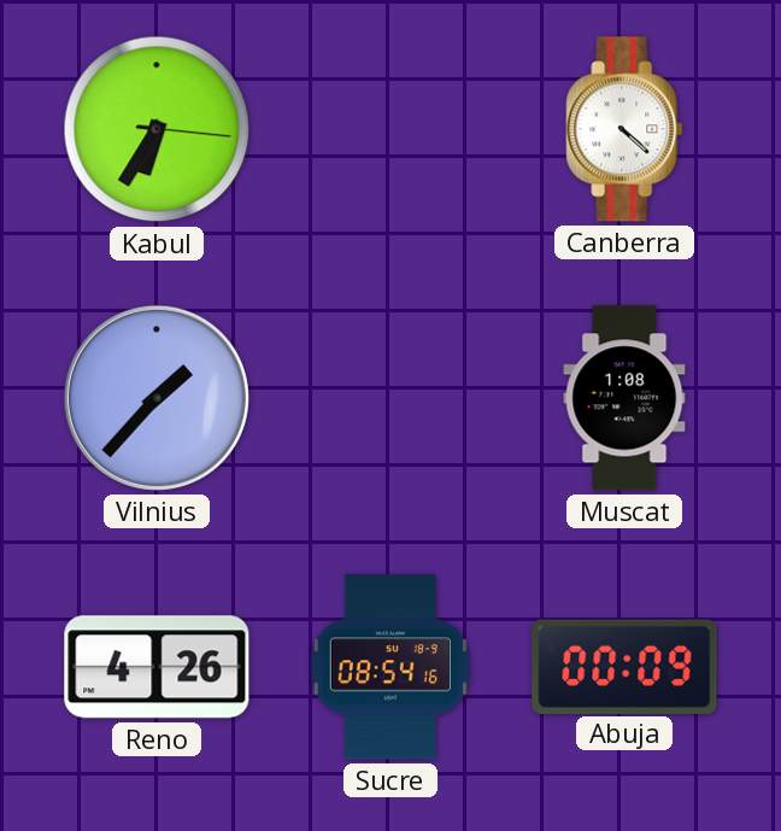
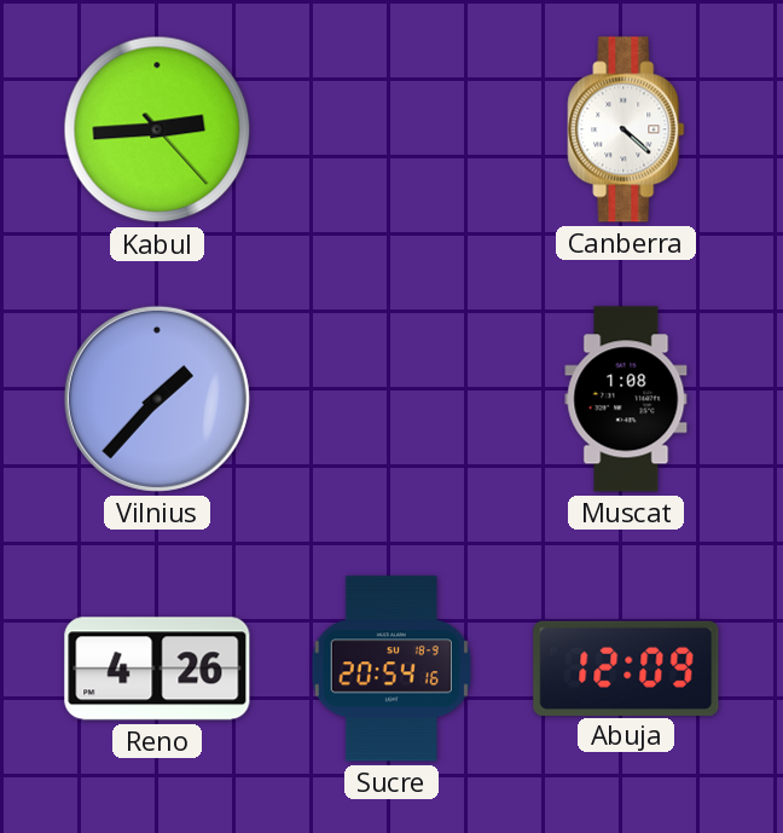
Kabul: 6:35 -> 2:44
Sucre: 08:54 -> 20:54
Abuja: 00:09 -> 12:09
